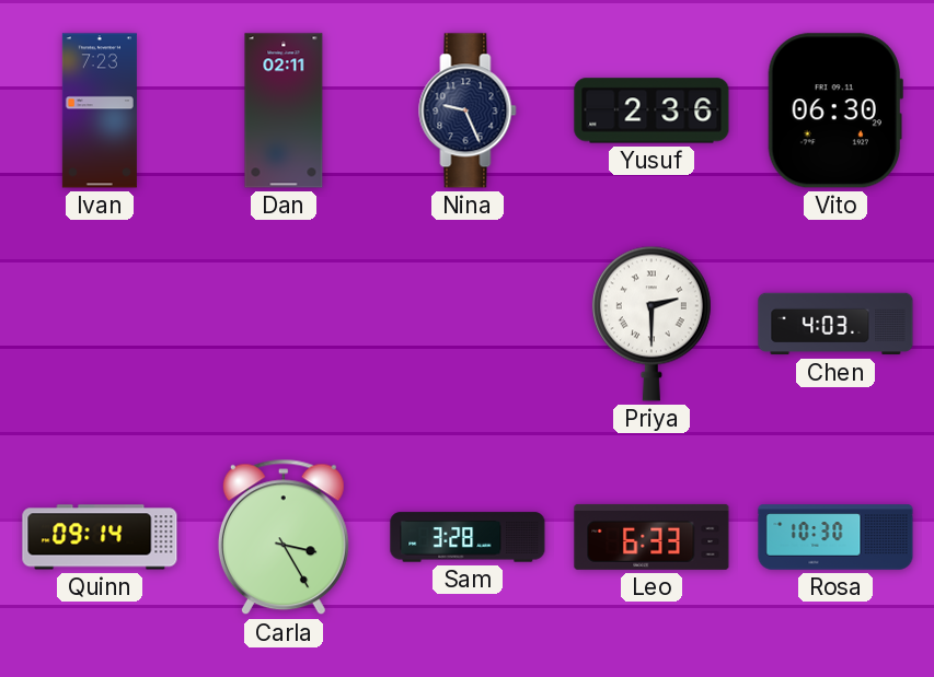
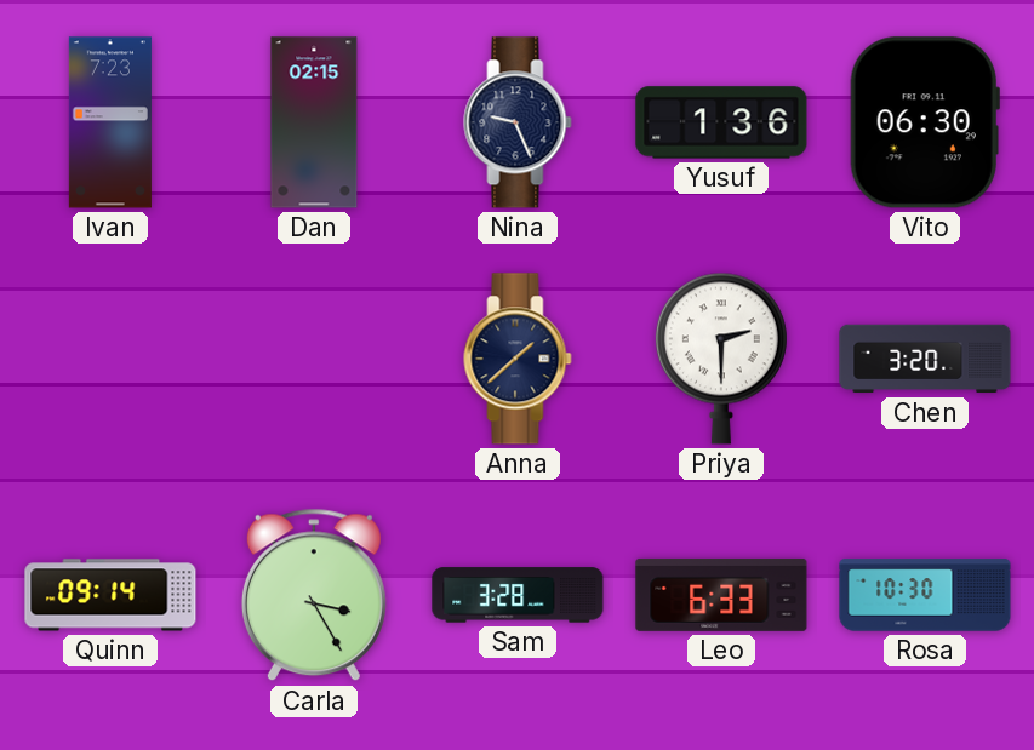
Dan: 02:11 -> 02:15
Yusuf: 2:36 -> 1:36
Anna: none -> 1:38
Chen: 4:03 -> 3:20
